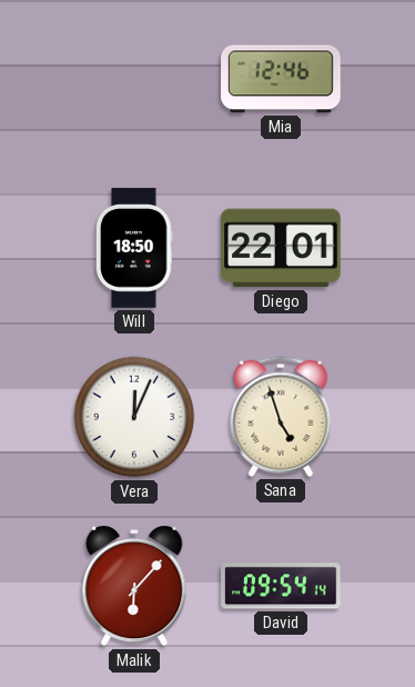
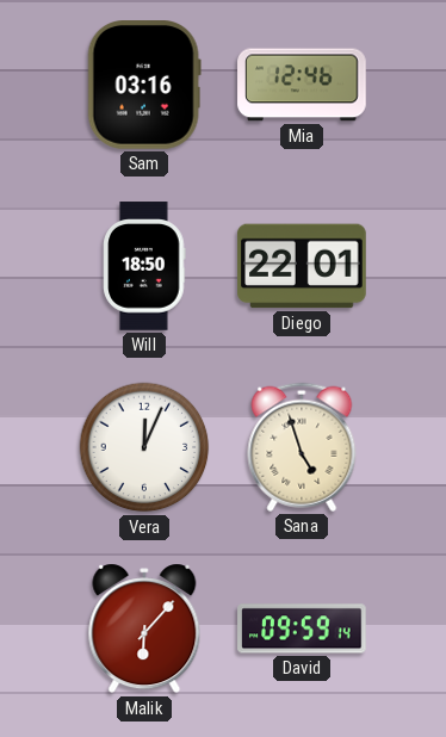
Sam: none -> 03:16
David: 09:54 -> 09:59
